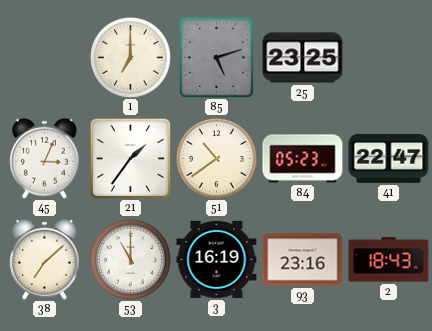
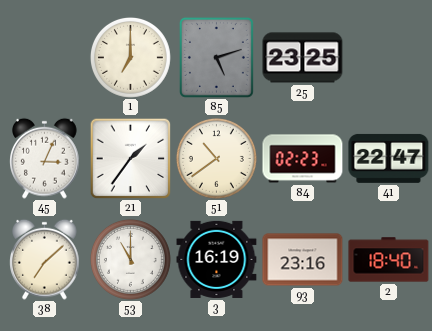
84: 05:23 -> 02:23
2: 18:43 -> 18:40
